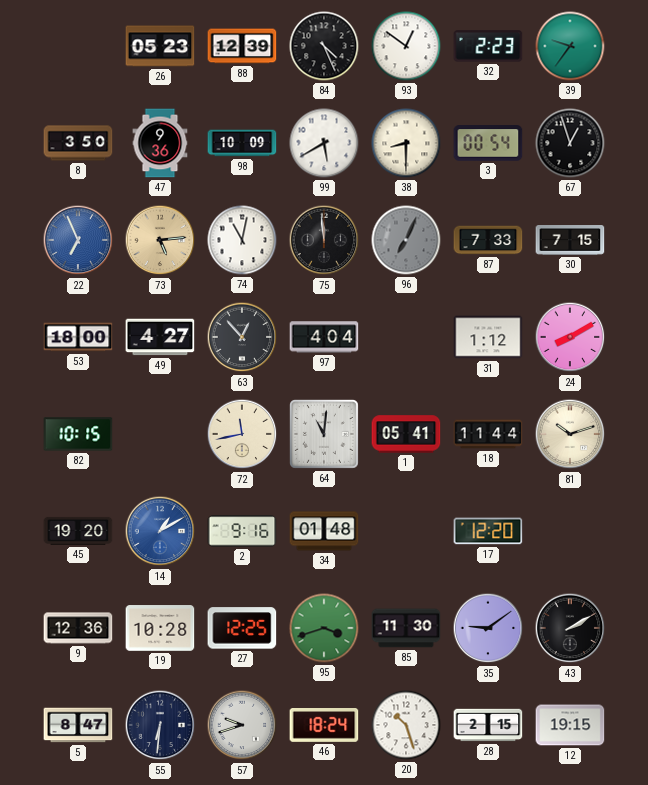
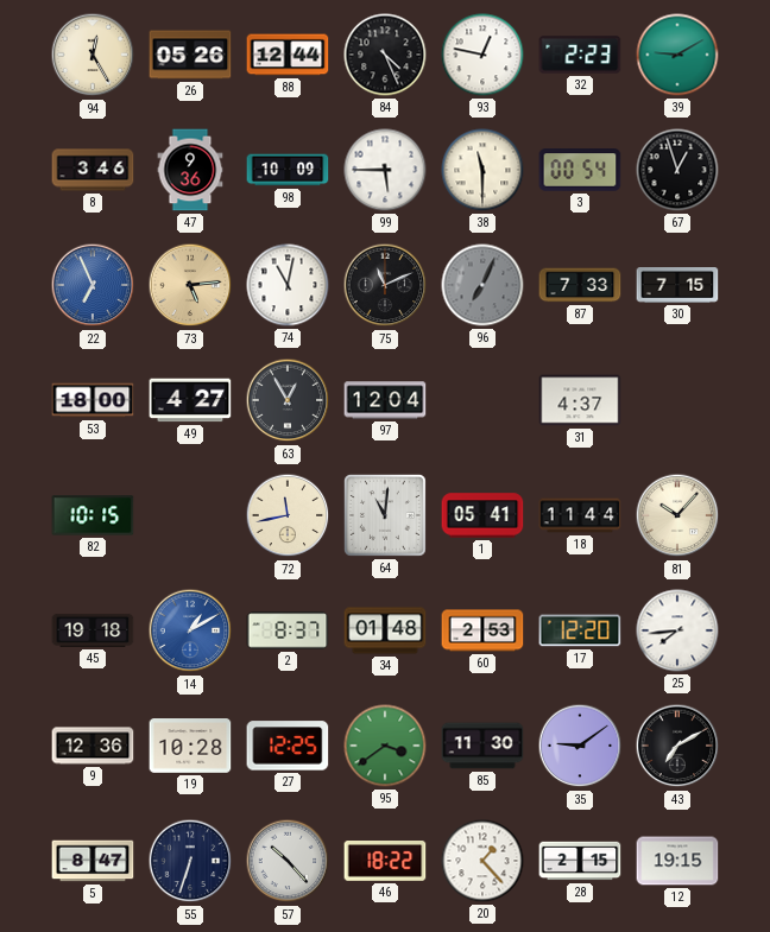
94: none -> 12:25
26: 05:23 -> 05:26
88: 12:39 -> 12:44
93: 12:51 -> 12:47
39: 9:36 -> 9:10
8: 3:50 -> 3:46
99: 5:40 -> 5:45
38: 8:30 -> 11:30
75: 11:59 -> 11:11
63: 12:53 -> 12:55
97: 4:04 -> 12:04
31: 1:12 -> 4:37
24: 8:10 -> none
81: 10:12 -> 10:07
45: 19:20 -> 19:18
2: 9:16 -> 8:37
60: none -> 2:53
25: none -> 7:44
95: 3:42 -> 3:39
43: 2:10 -> 7:10
55: 6:31 -> 6:33
57: 9:42 -> 10:23
46: 18:24 -> 18:22
20: 10:27 -> 1:23
